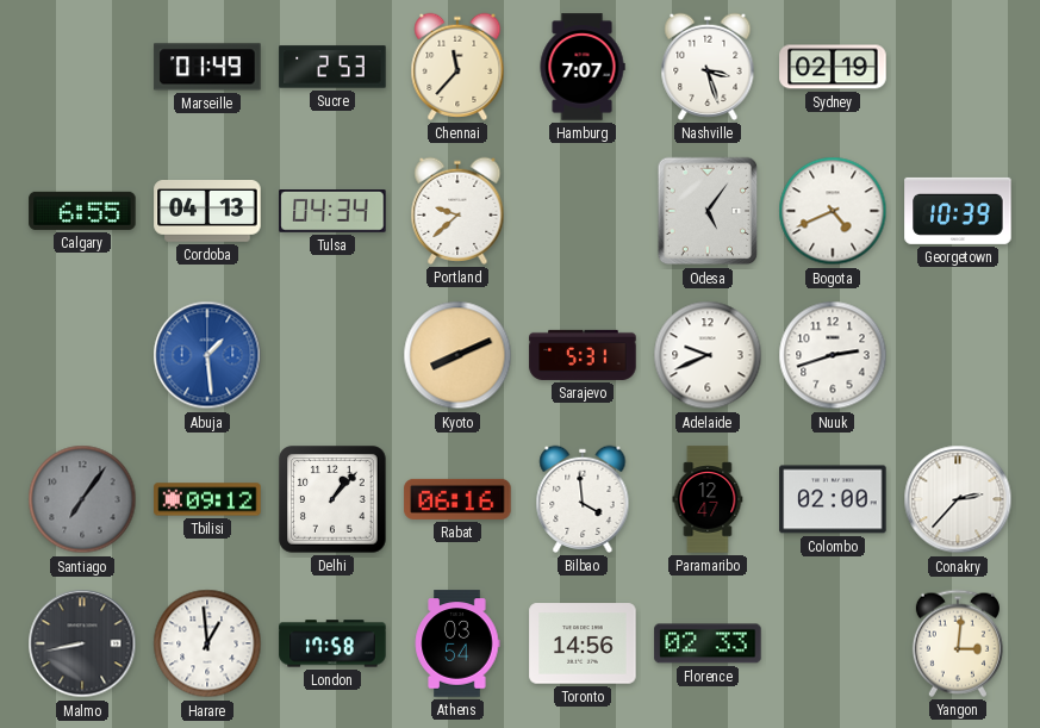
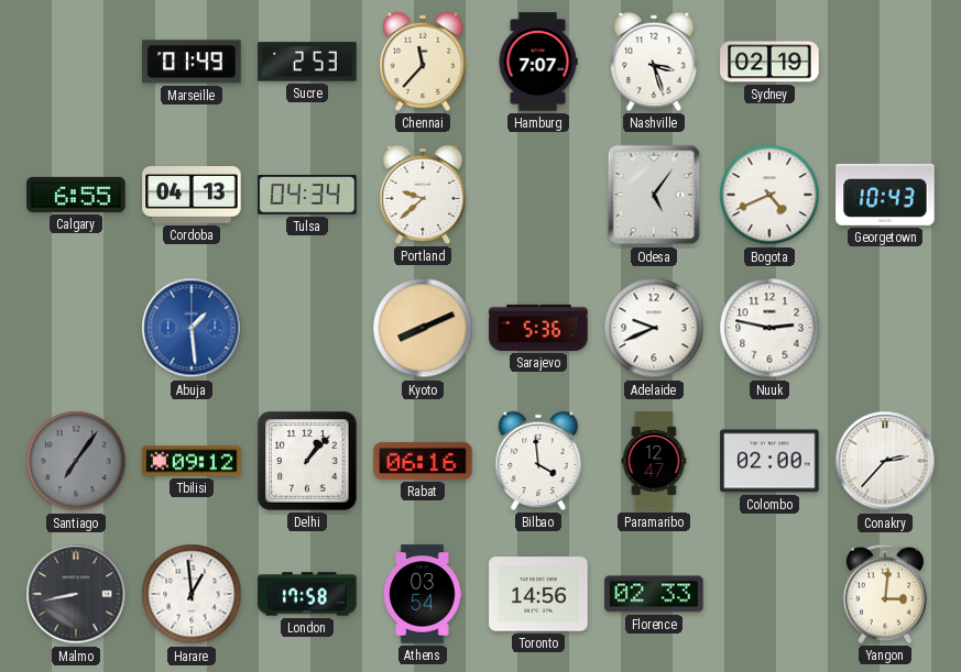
Georgetown: 10:39 -> 10:43
Sarajevo: 5:31 -> 5:36
Nuuk: 2:42 -> 2:47
